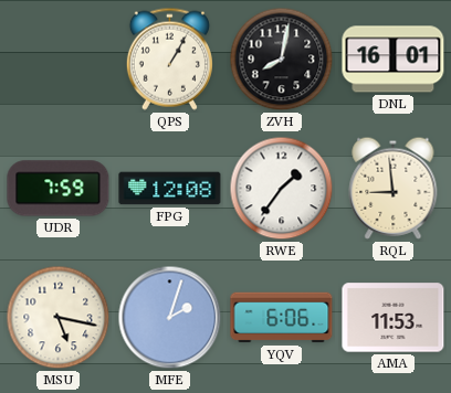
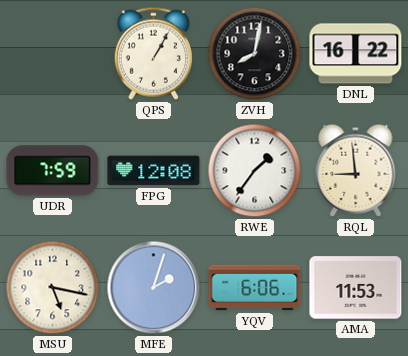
DNL: 16:01 -> 16:22
